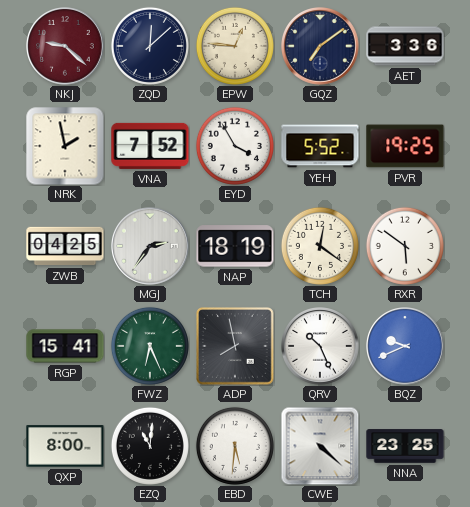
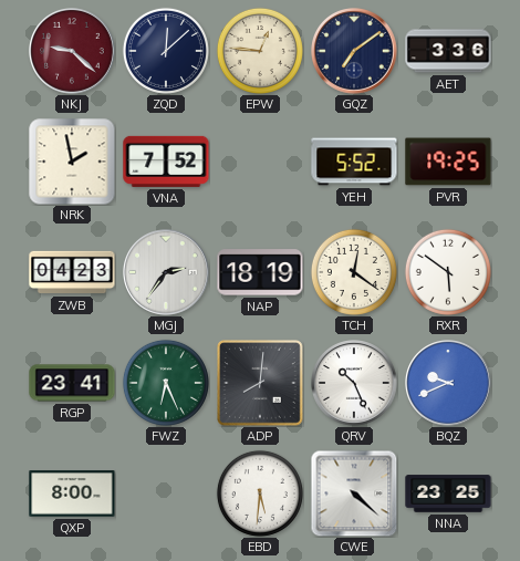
EYD: 3:55 -> none
ZWB: 04:25 -> 04:23
RGP: 15:41 -> 23:41
ADP: 7:58 -> 8:01
EZQ: 11:01 -> none
